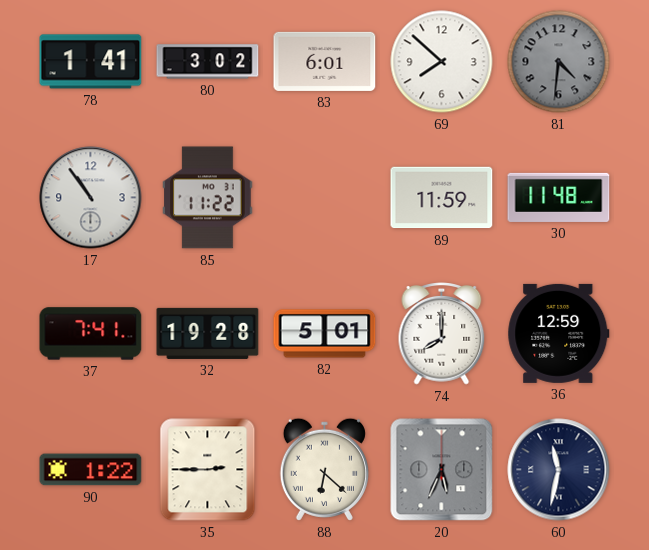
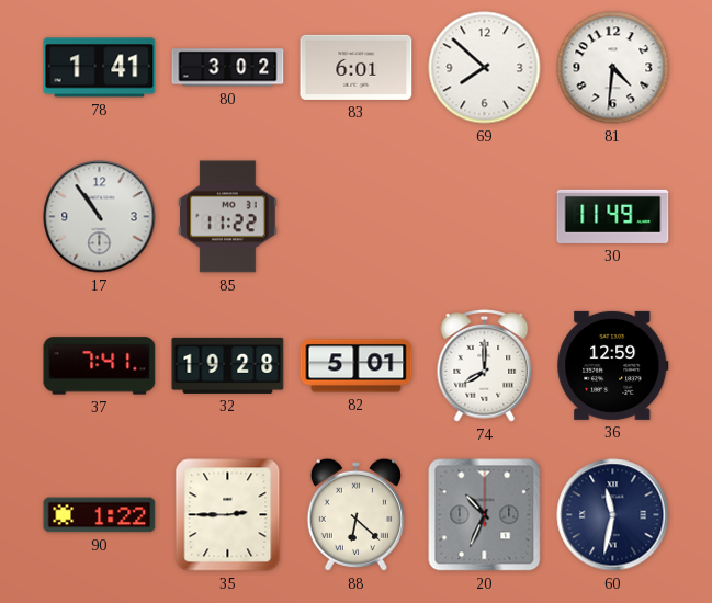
81 dial: grey -> white
89: 11:59 -> none
30: 11:48 -> 11:49
20: 5:34 -> 10:34
